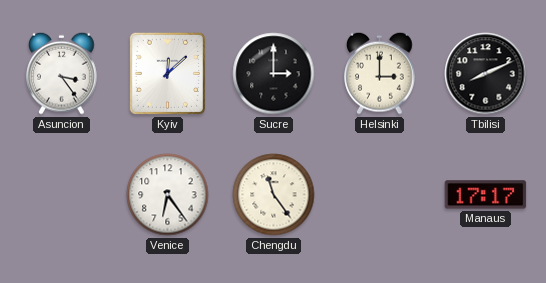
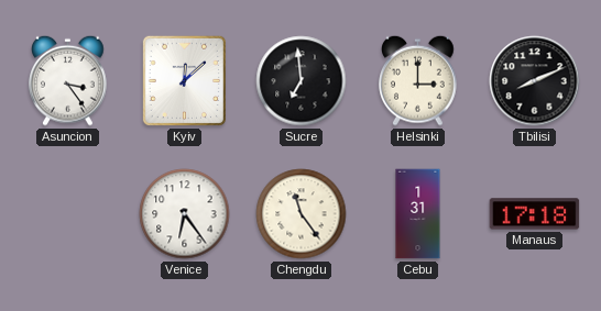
Sucre: 3:00 -> 6:59
Cebu: none -> 1:31
Manaus: 17:17 -> 17:18
